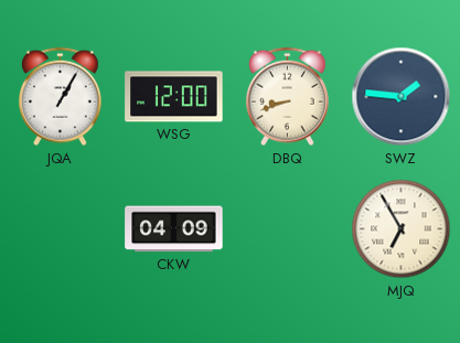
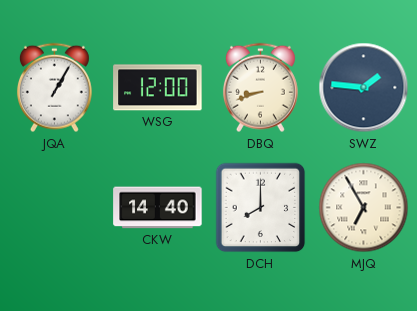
CKW: 04:09 -> 14:40
DCH: none -> 8:00
